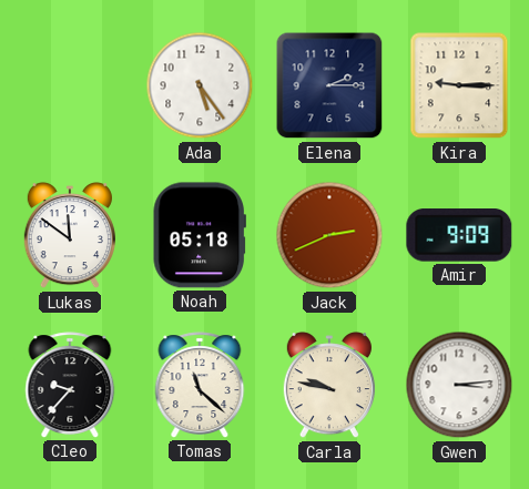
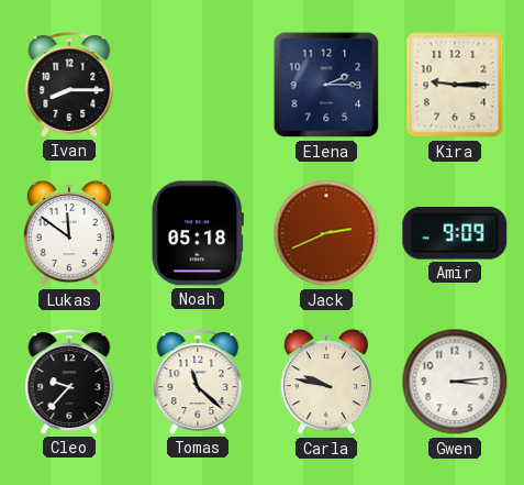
Ivan: none -> 8:15
Ada: 5:24 -> none
